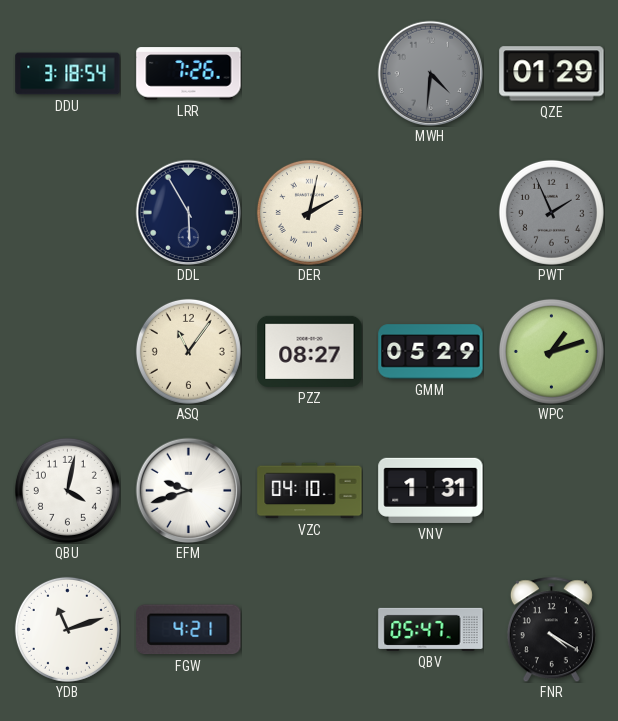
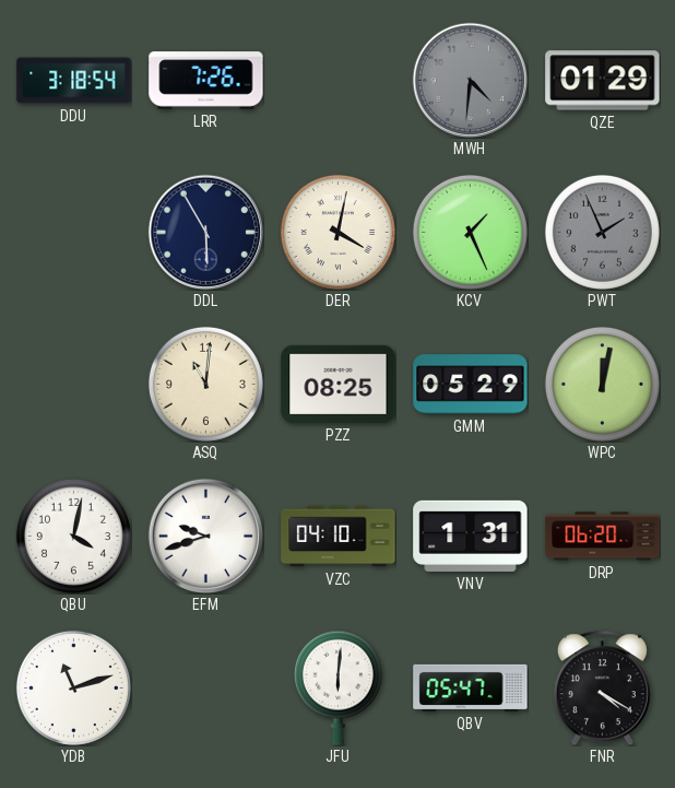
DER: 2:02 -> 4:02
KCV: none -> 1:26
ASQ: 11:06 -> 11:01
PZZ: 08:27 -> 08:25
WPC: 1:12 -> 12:02
DRP: none -> 06:20
FGW: 4:21 -> none
JFU: none -> 6:01
